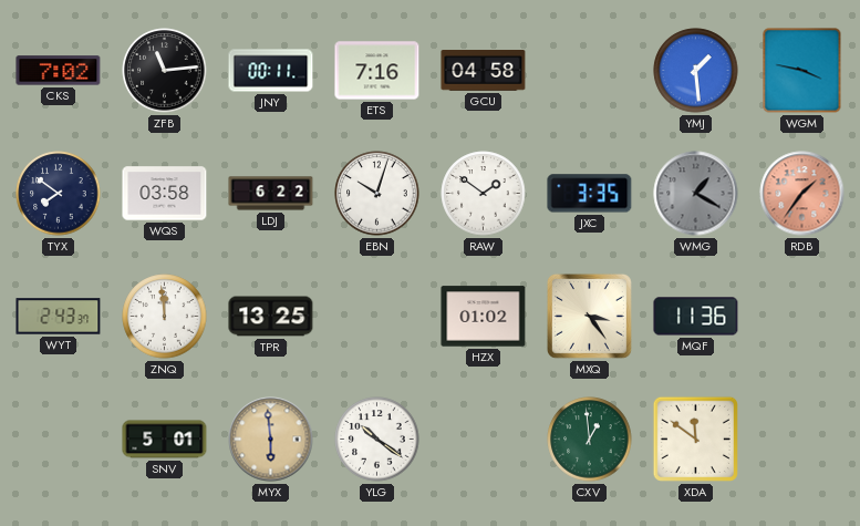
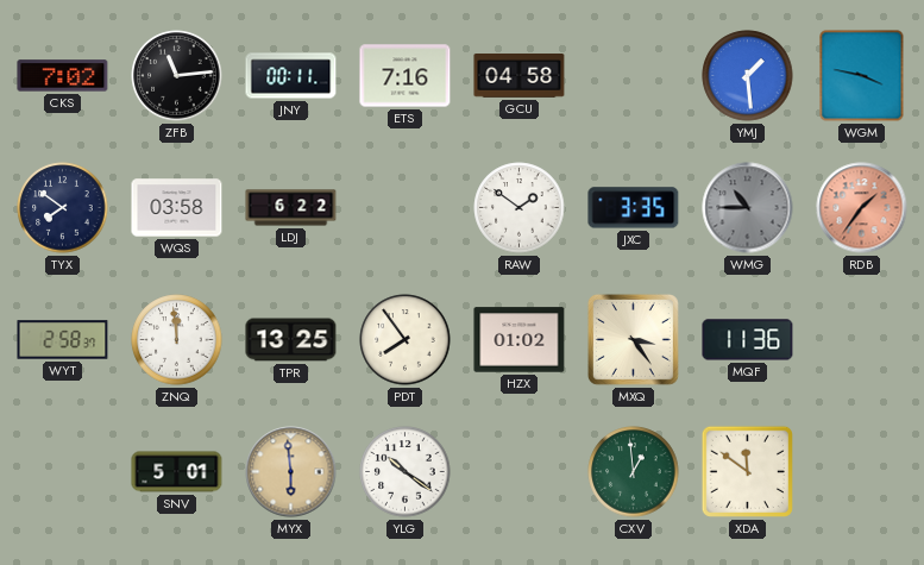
EBN: 10:03 -> none
WMG: 1:20 -> 10:45
WYT: 2:43 -> 2:58
PDT: none -> 7:54
